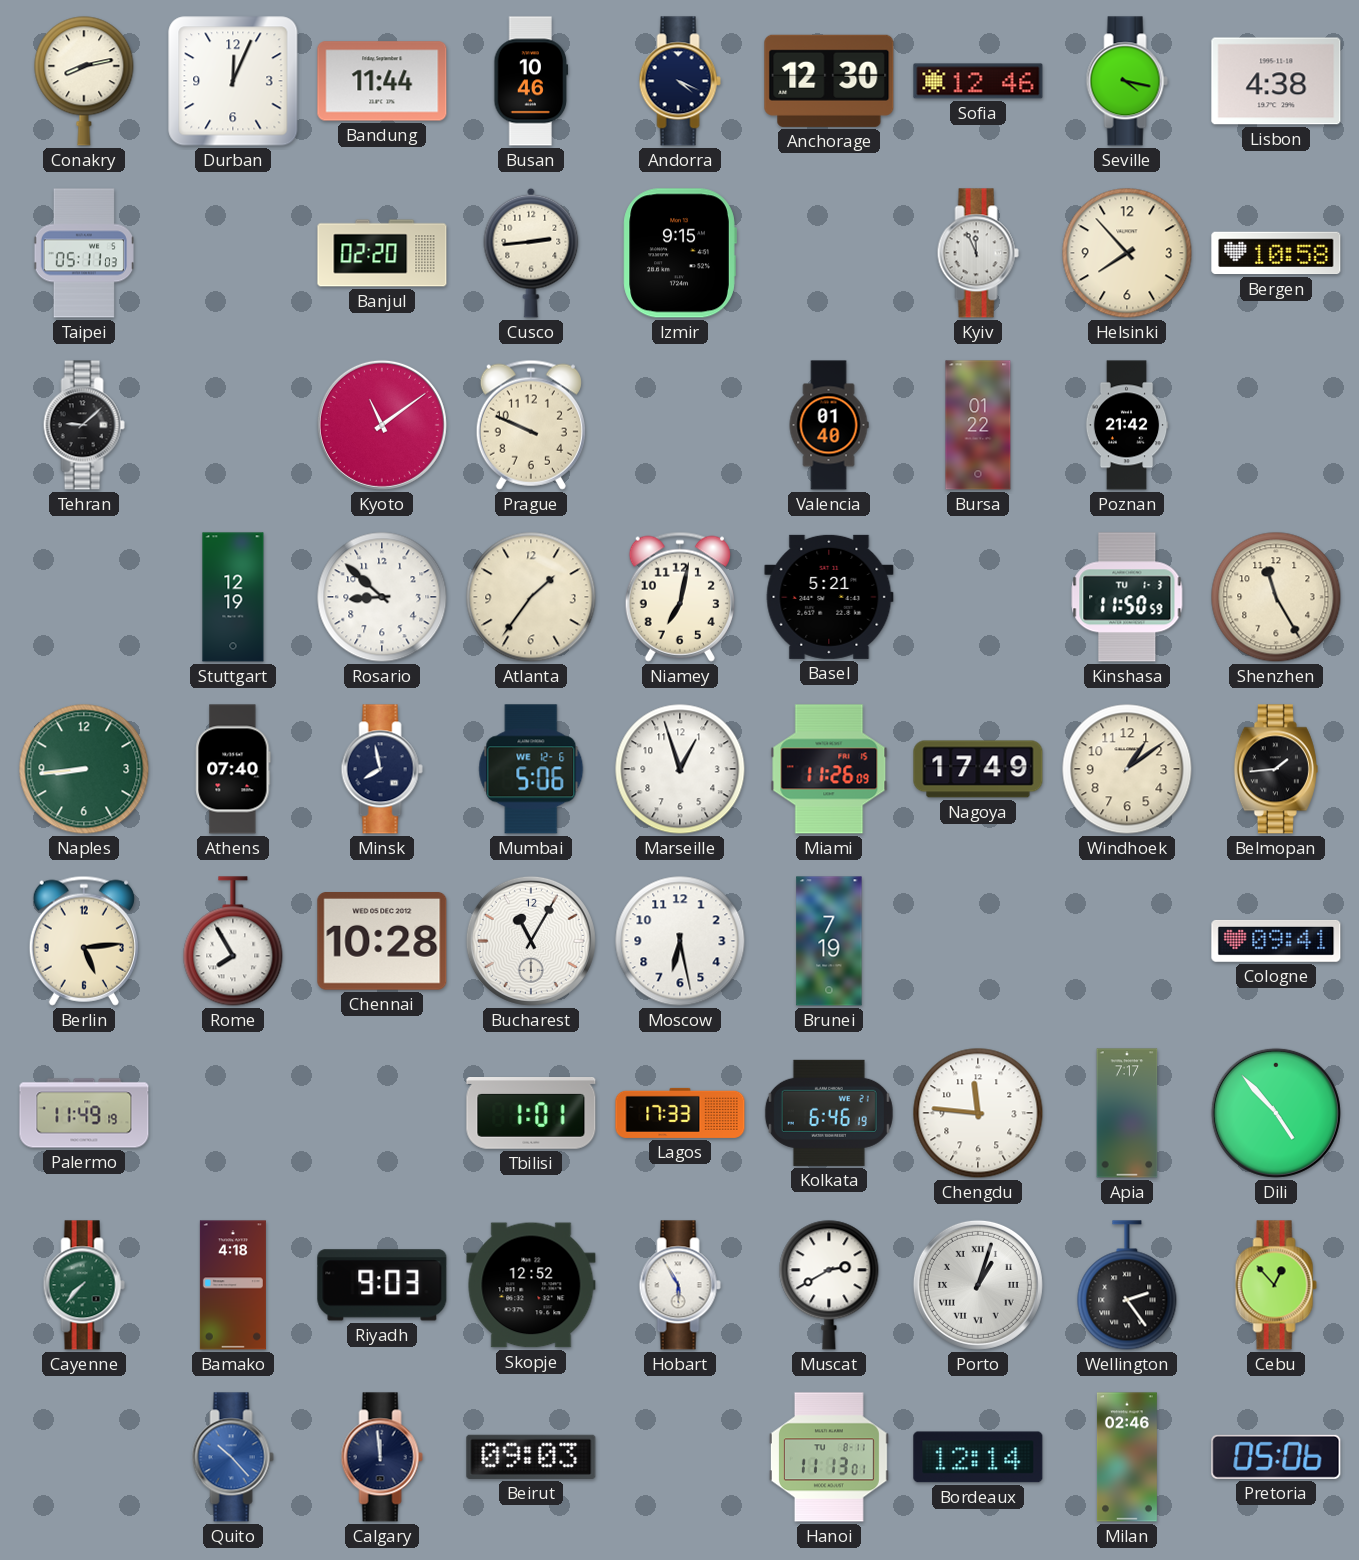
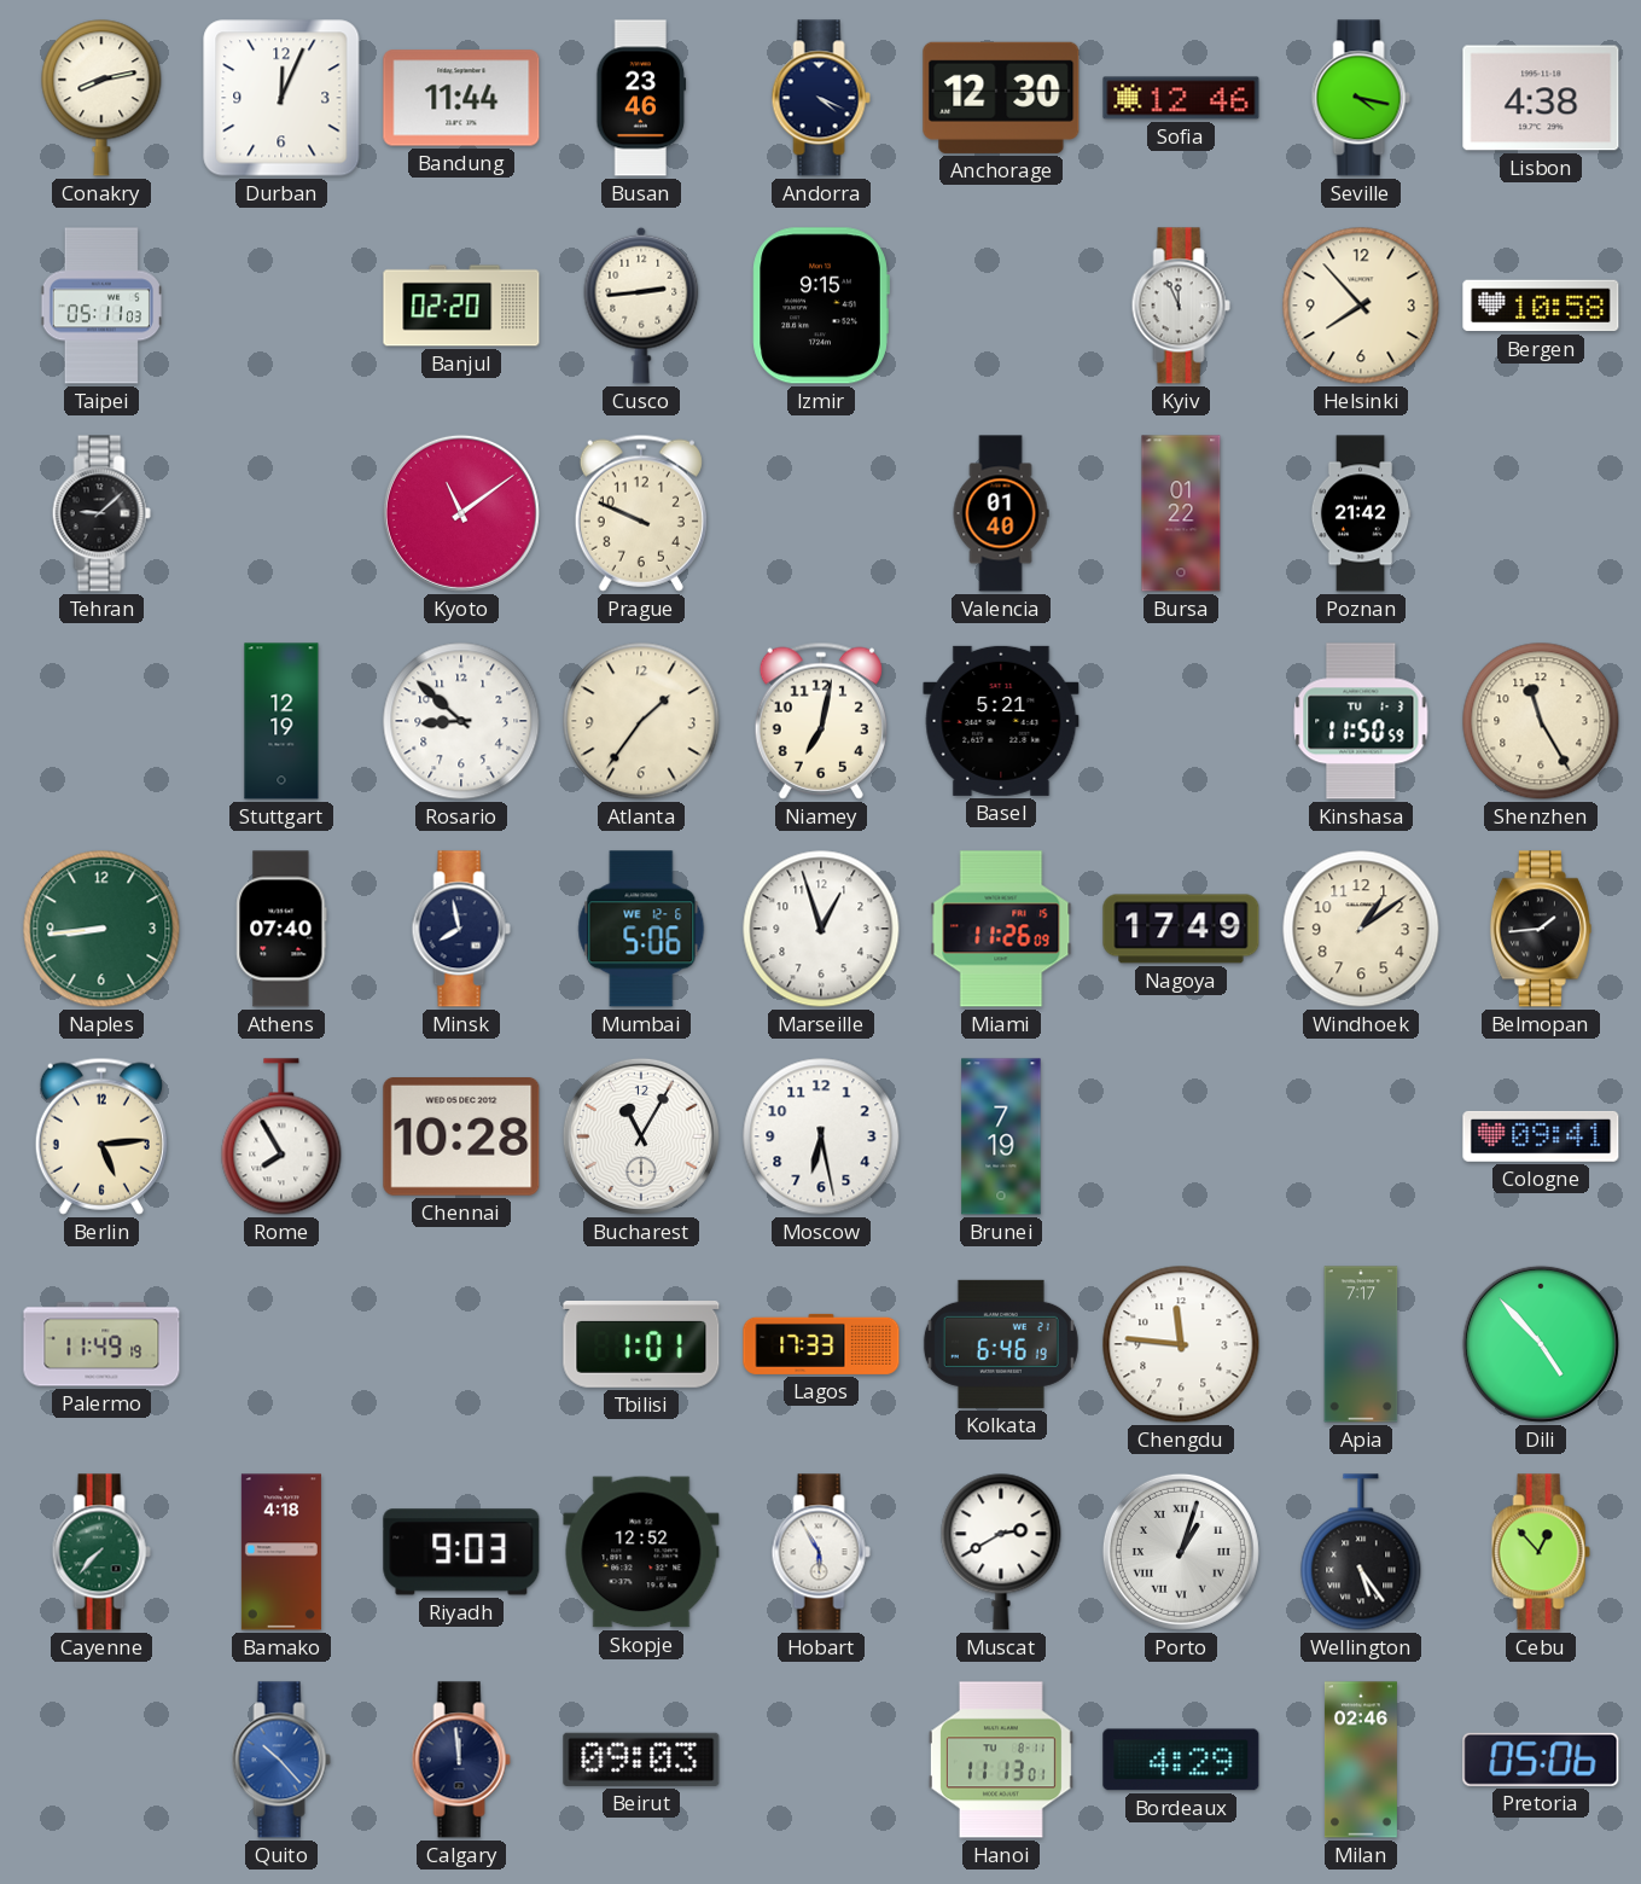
Busan: 10:46 -> 23:46
Wellington: 2:24 -> 5:24
Bordeaux: 12:14 -> 4:29
